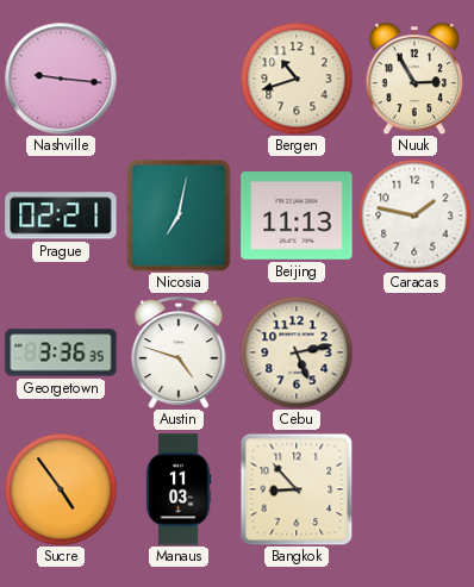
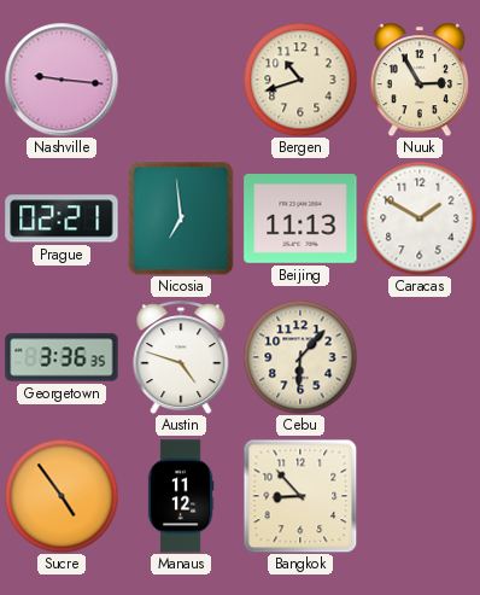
Nicosia: 7:02 -> 6:59
Caracas: 1:47 -> 1:50
Cebu: 5:13 -> 6:07
Manaus: 11:03 -> 11:12
